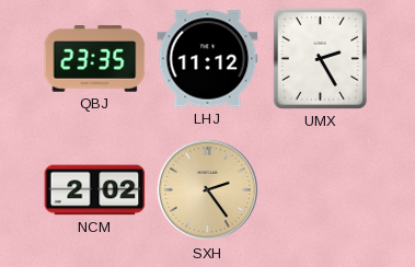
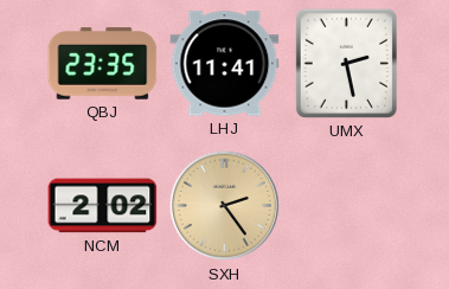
LHJ: 11:12 -> 11:41
UMX: 2:25 -> 2:28
